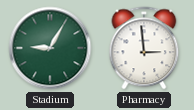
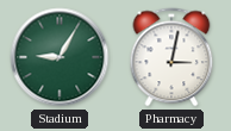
Pharmacy: 2:59 -> 3:02
